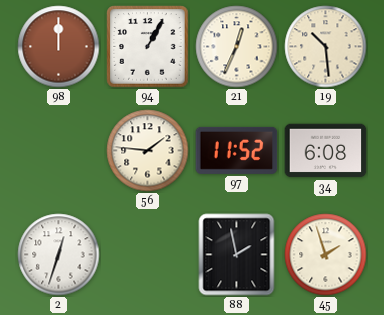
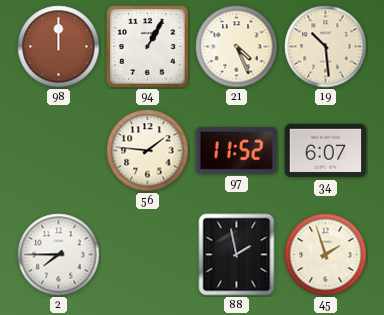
21: 12:34 -> 4:26
34: 6:08 -> 6:07
2: 12:33 -> 7:45
